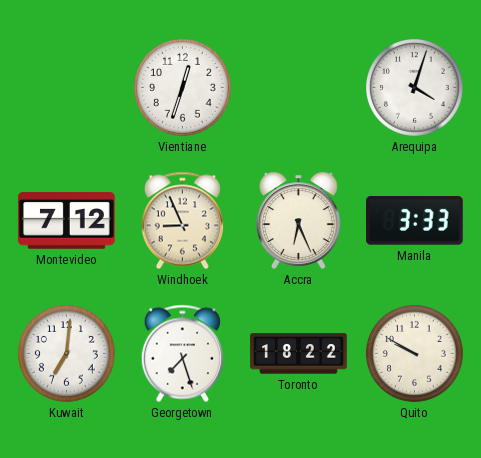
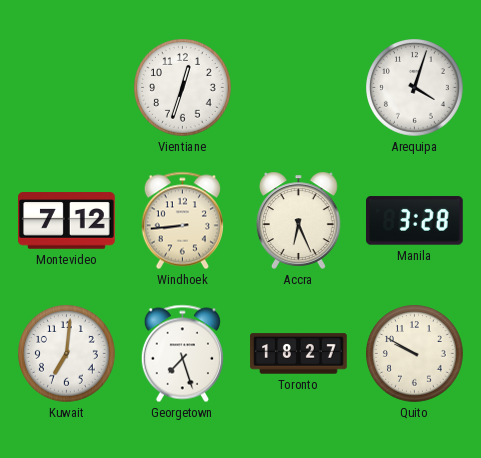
Windhoek: 8:56 -> 8:44
Manila: 3:33 -> 3:28
Toronto: 18:22 -> 18:27
